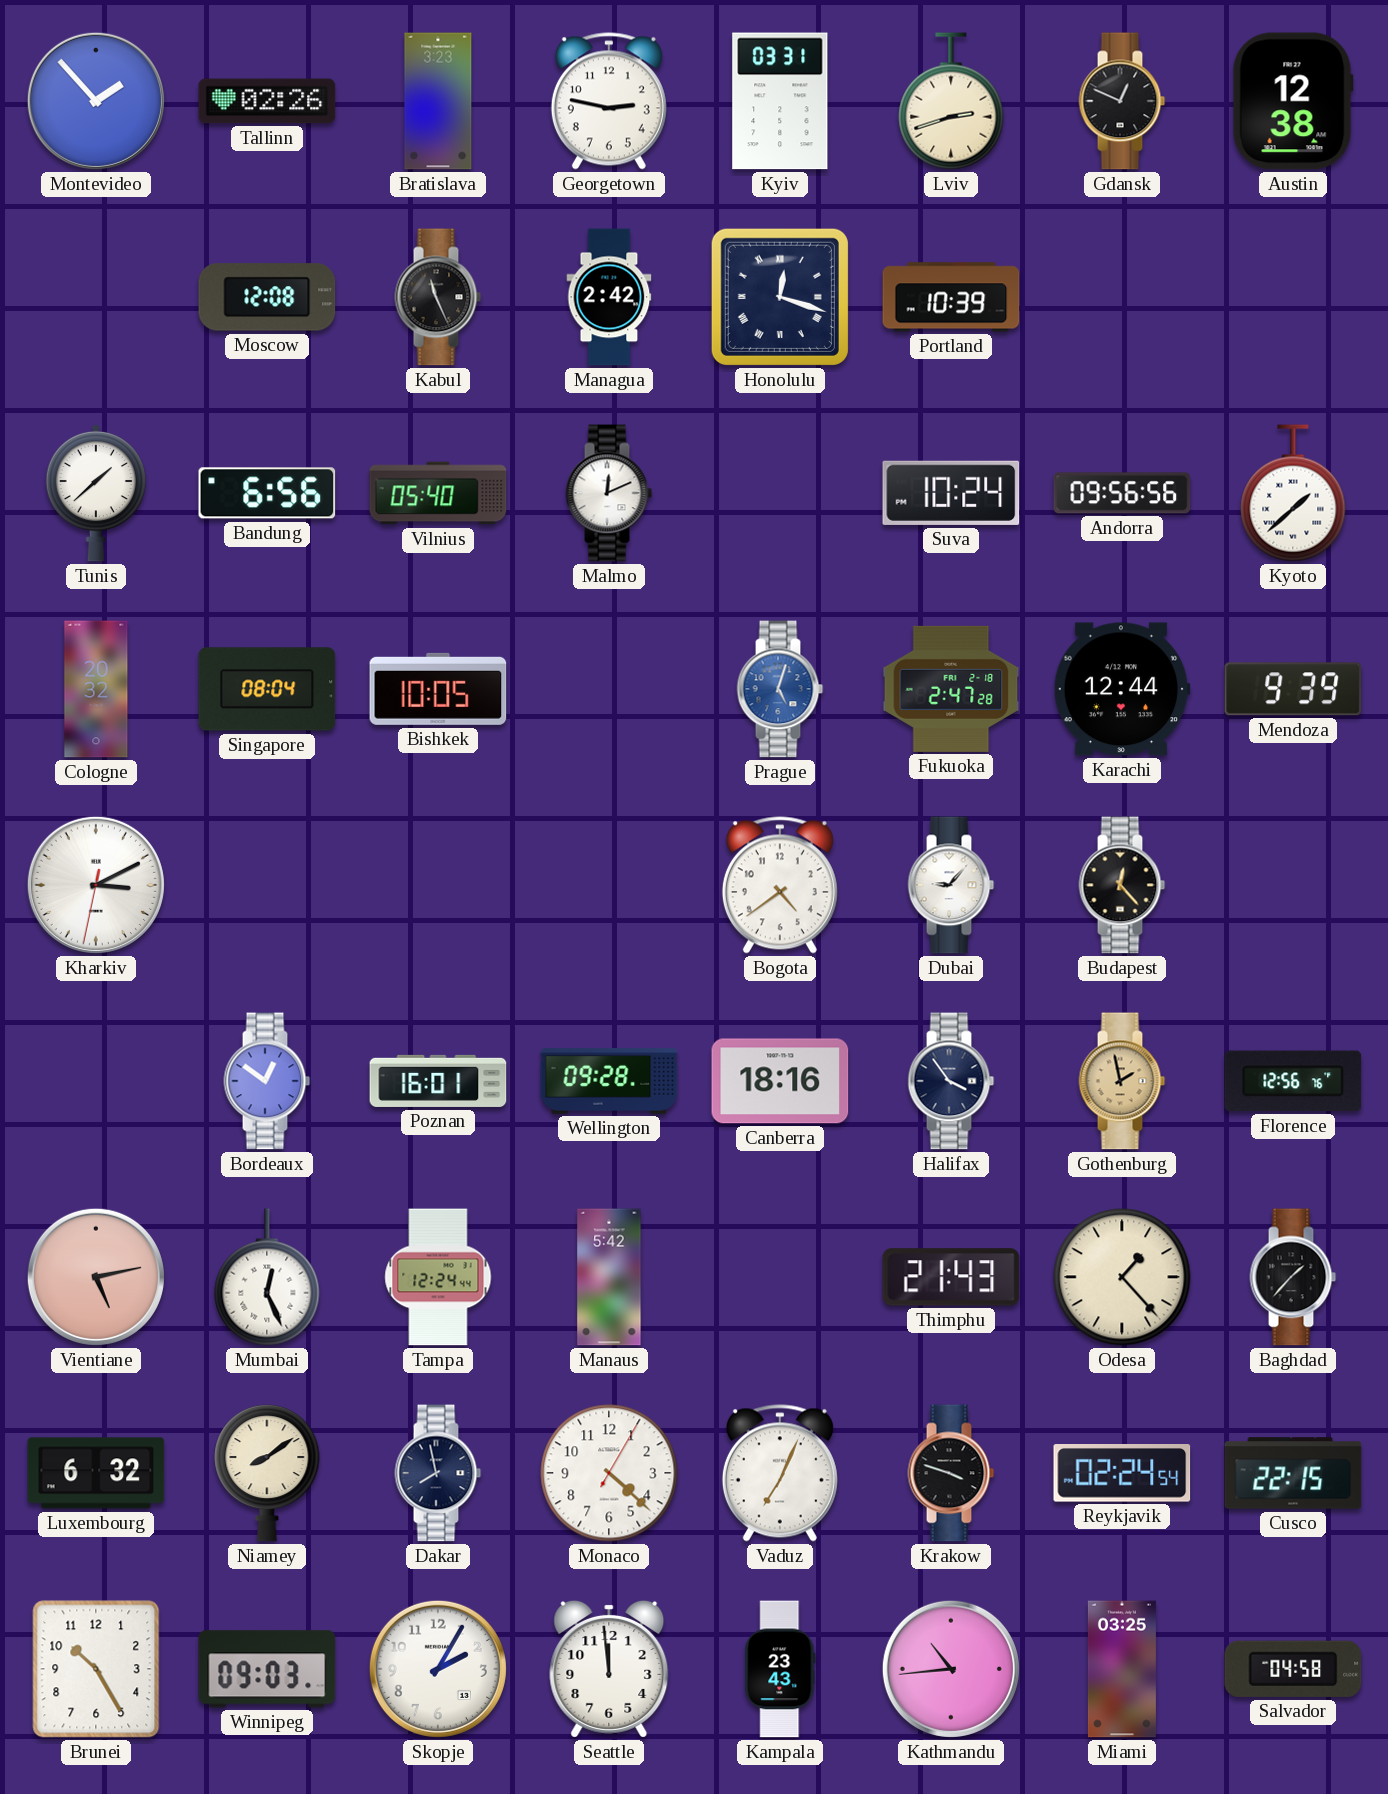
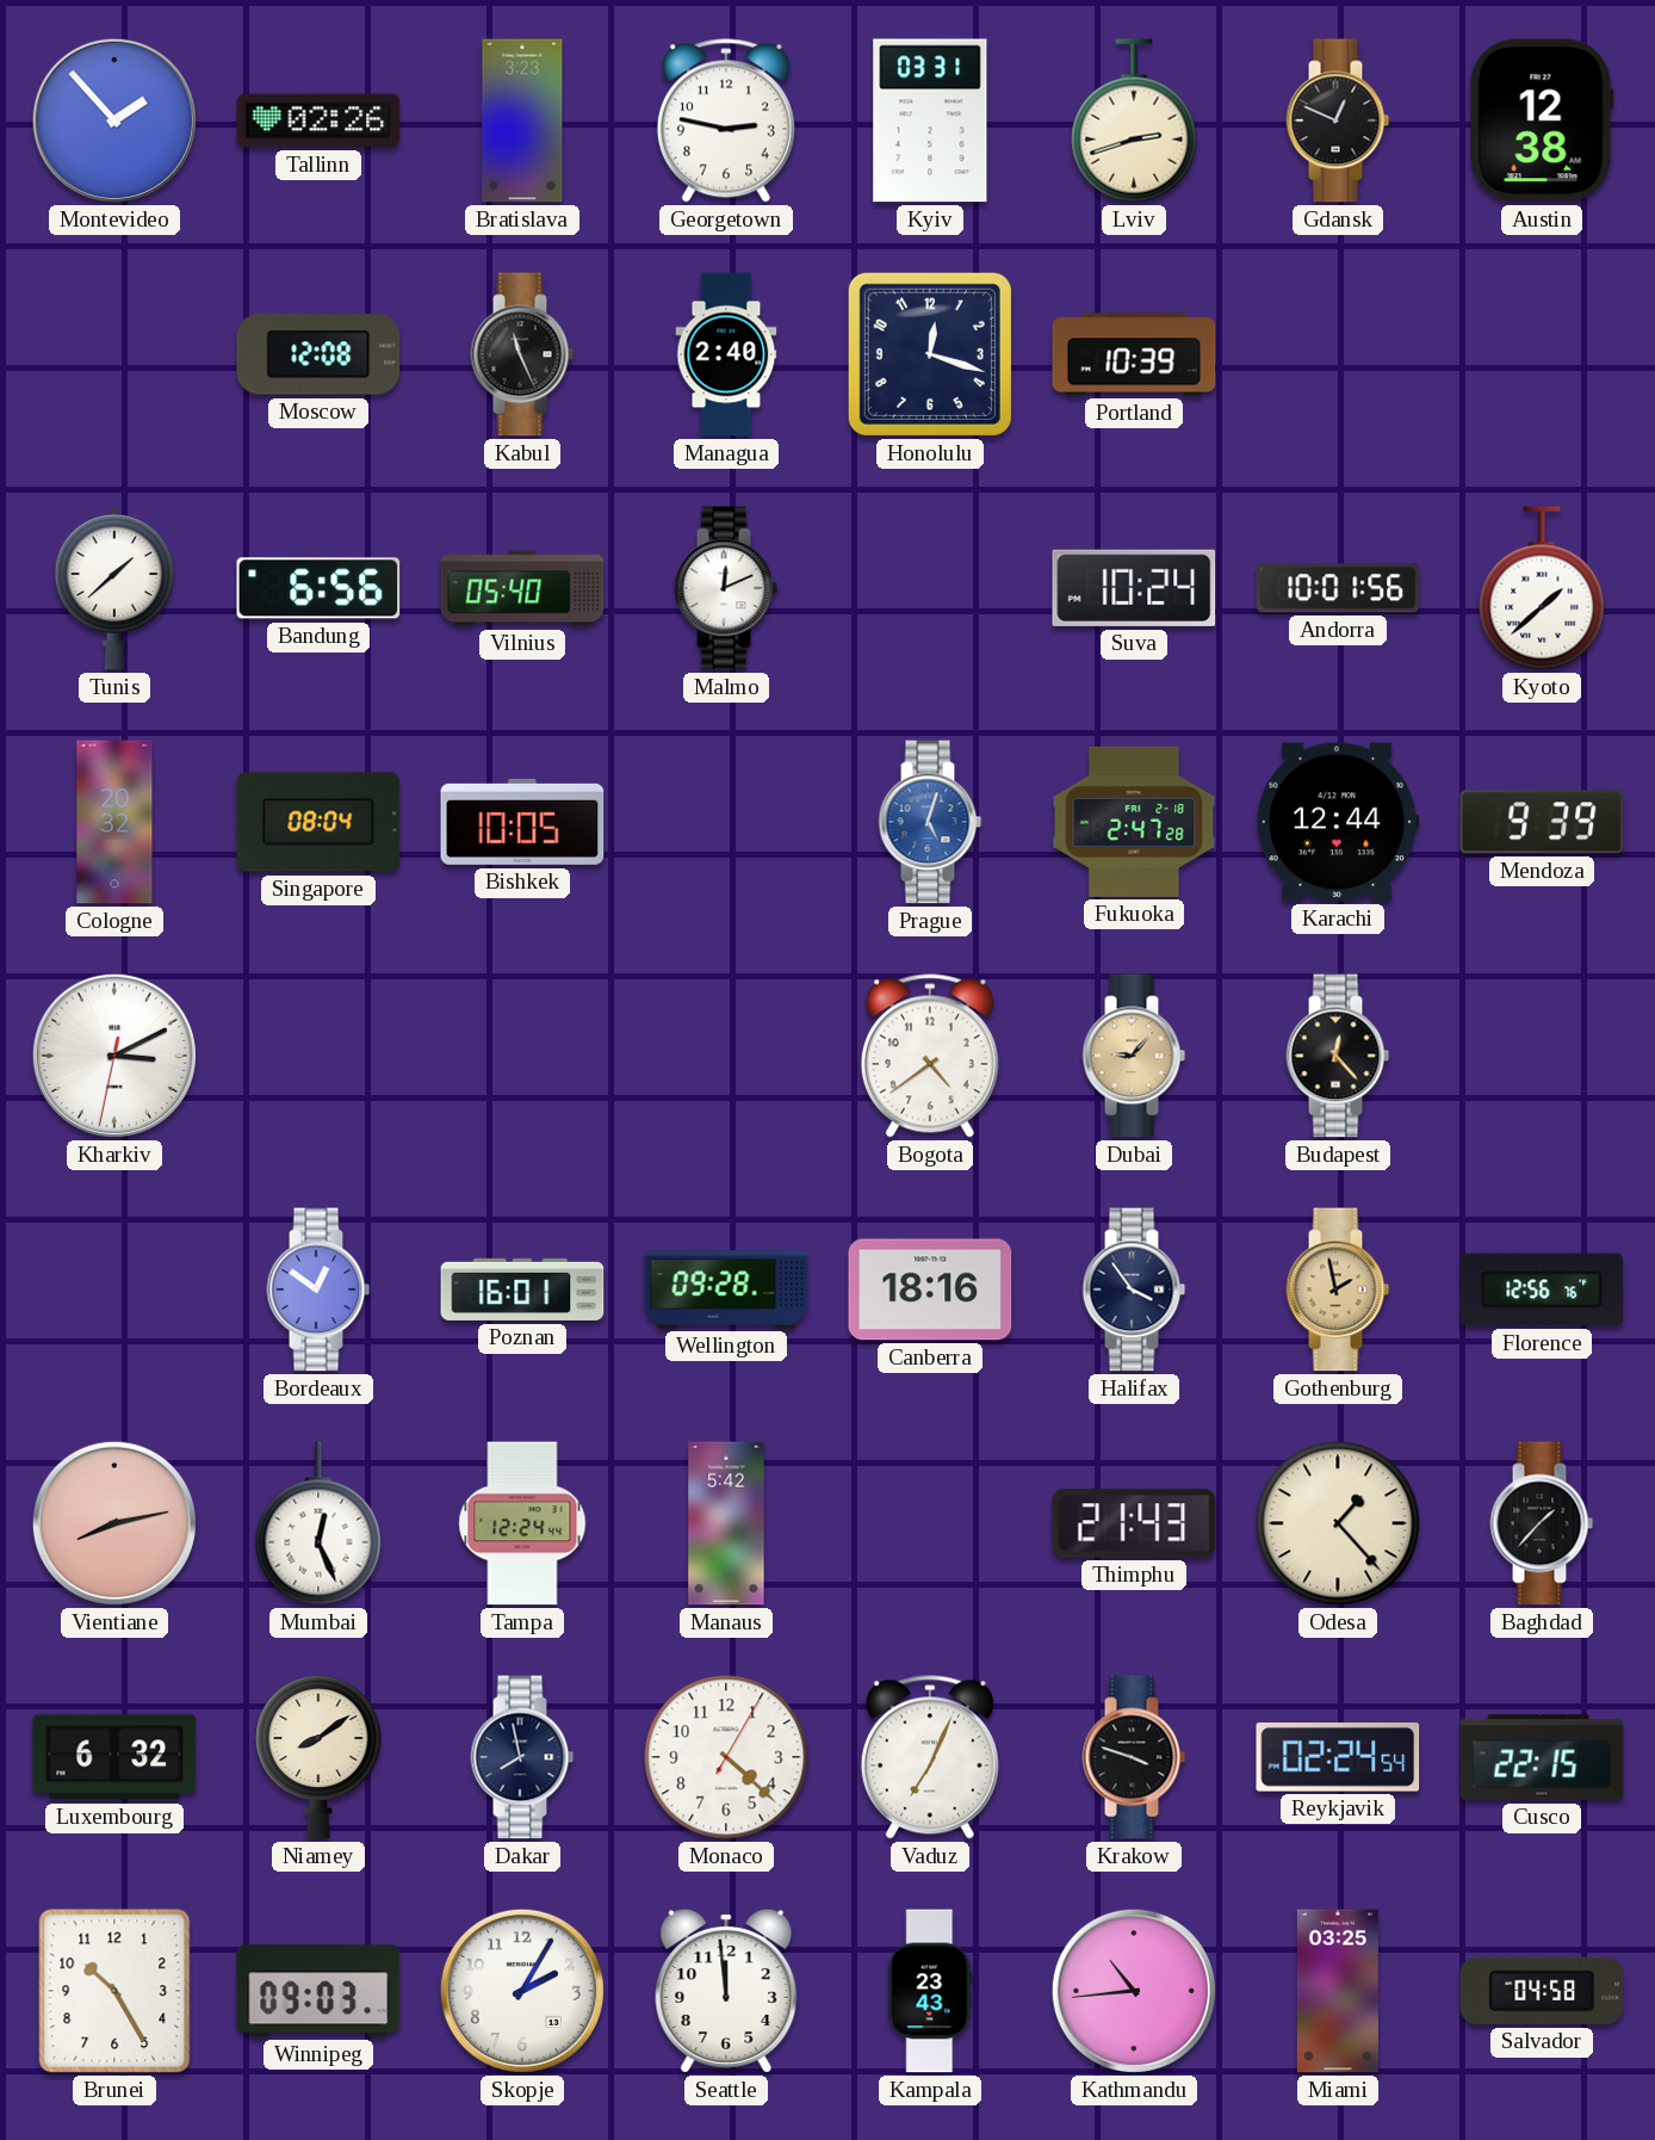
Managua: 2:42 -> 2:40
Honolulu numerals: Roman -> Arabic
Andorra: 09:56 -> 10:01
Dubai dial: white -> champagne
Vientiane: 5:13 -> 8:13
